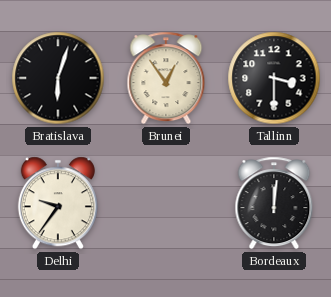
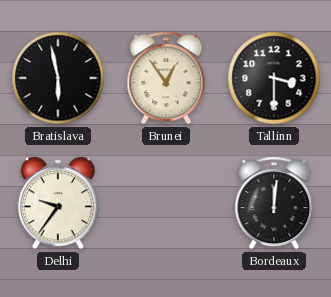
Bratislava: 6:03 -> 5:58
